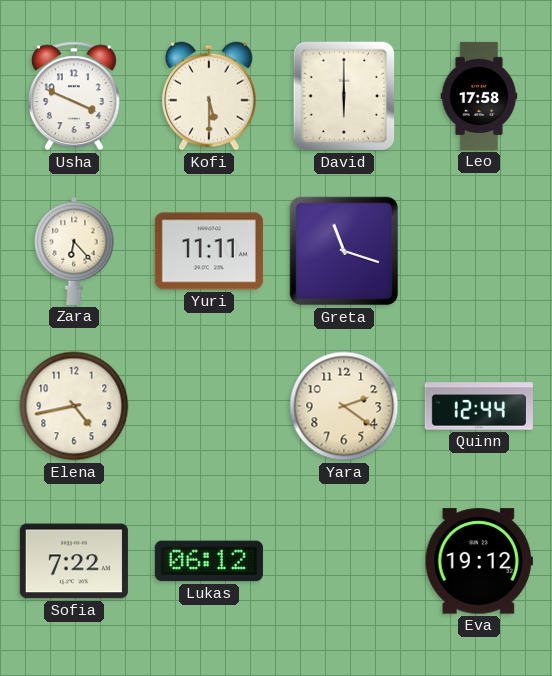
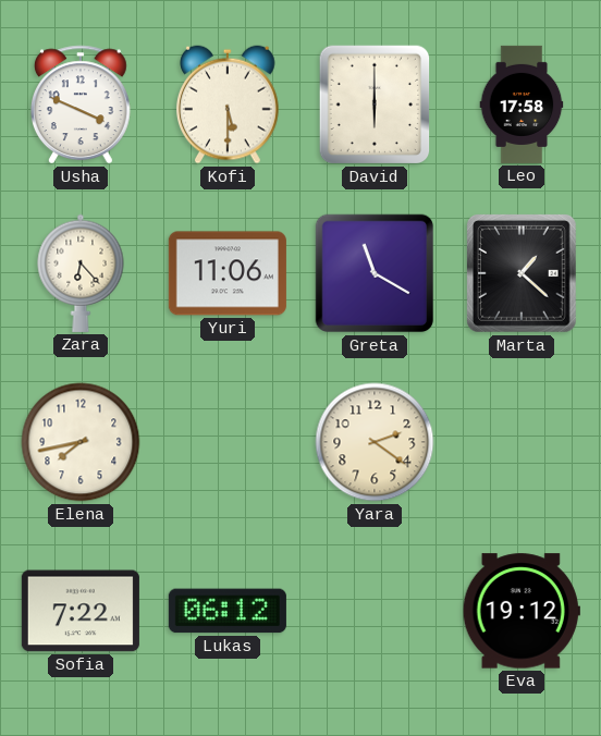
Yuri: 11:11 -> 11:06
Greta: 11:18 -> 11:20
Marta: none -> 1:22
Elena: 4:43 -> 7:43
Quinn: 12:44 -> none
